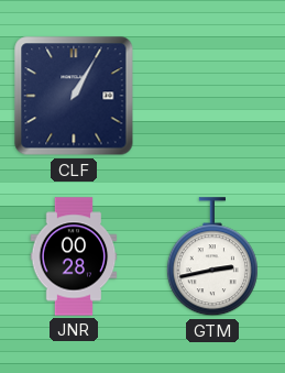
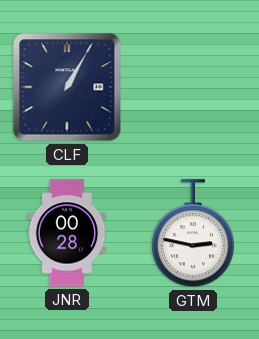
GTM: 2:43 -> 2:47
